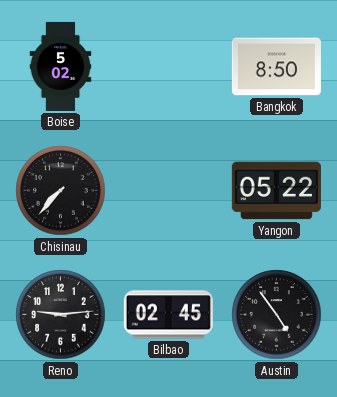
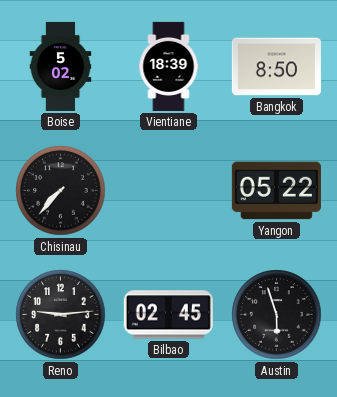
Vientiane: none -> 18:39
Austin: 4:54 -> 5:57
